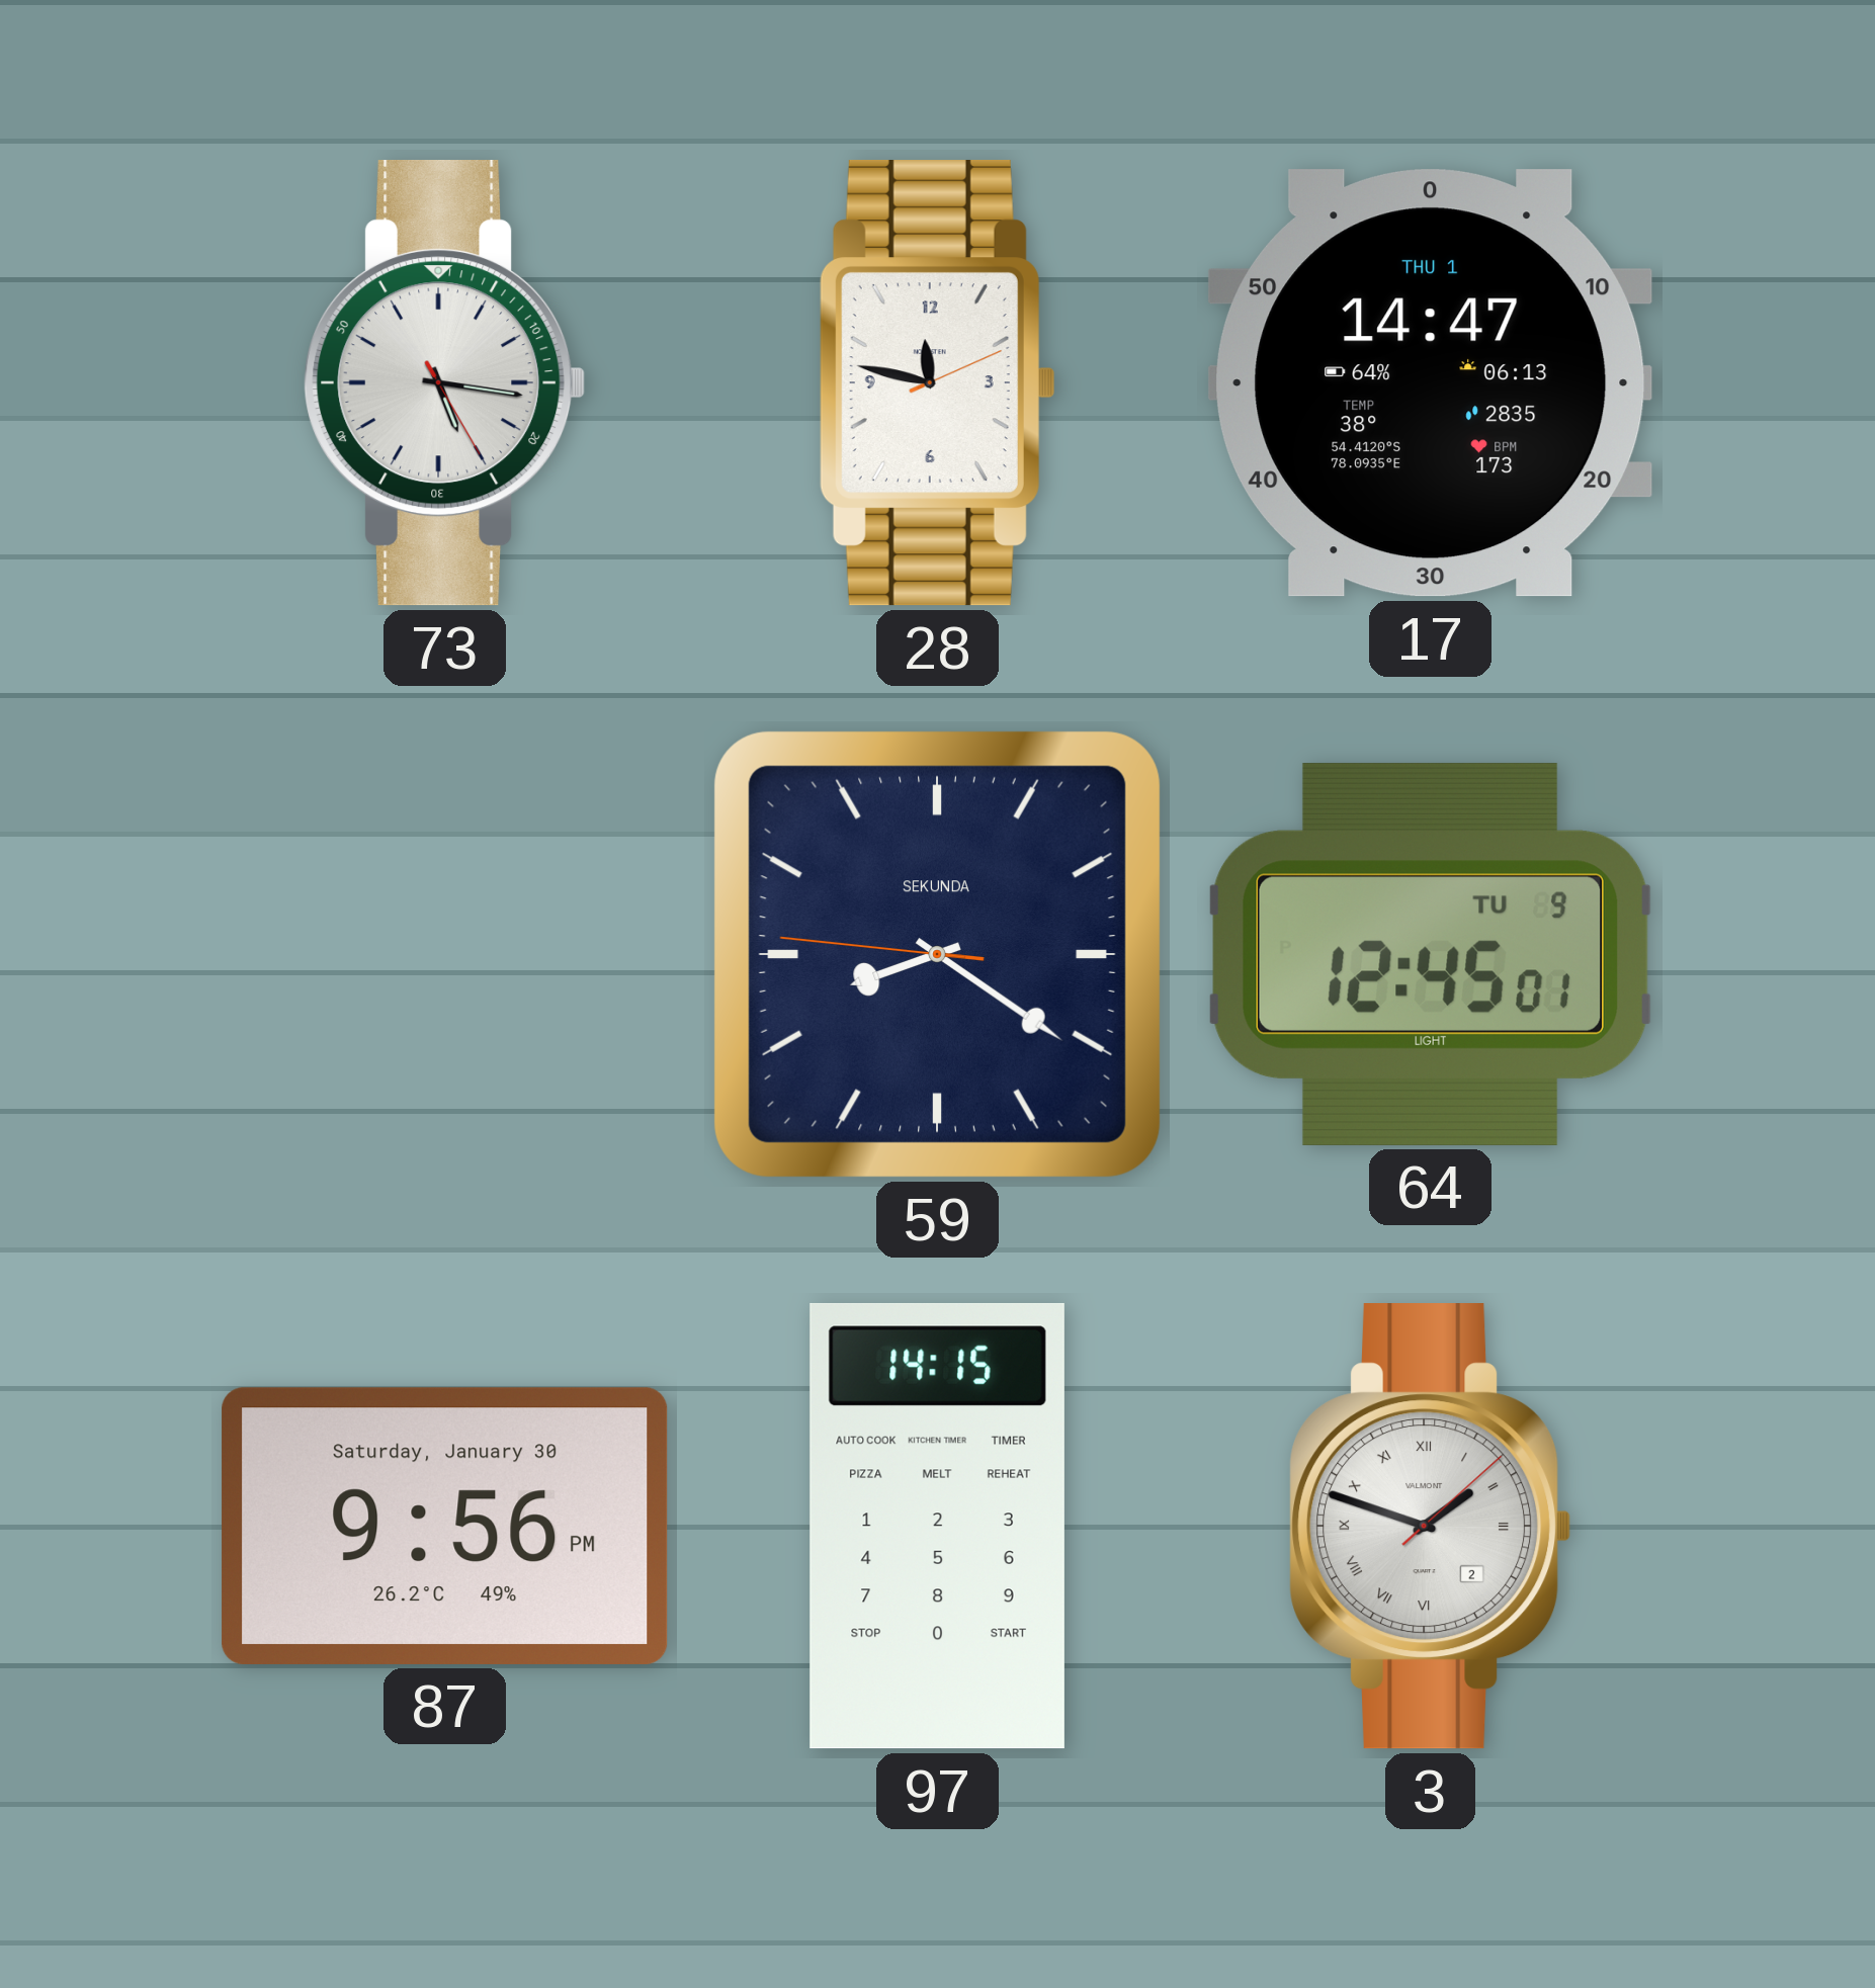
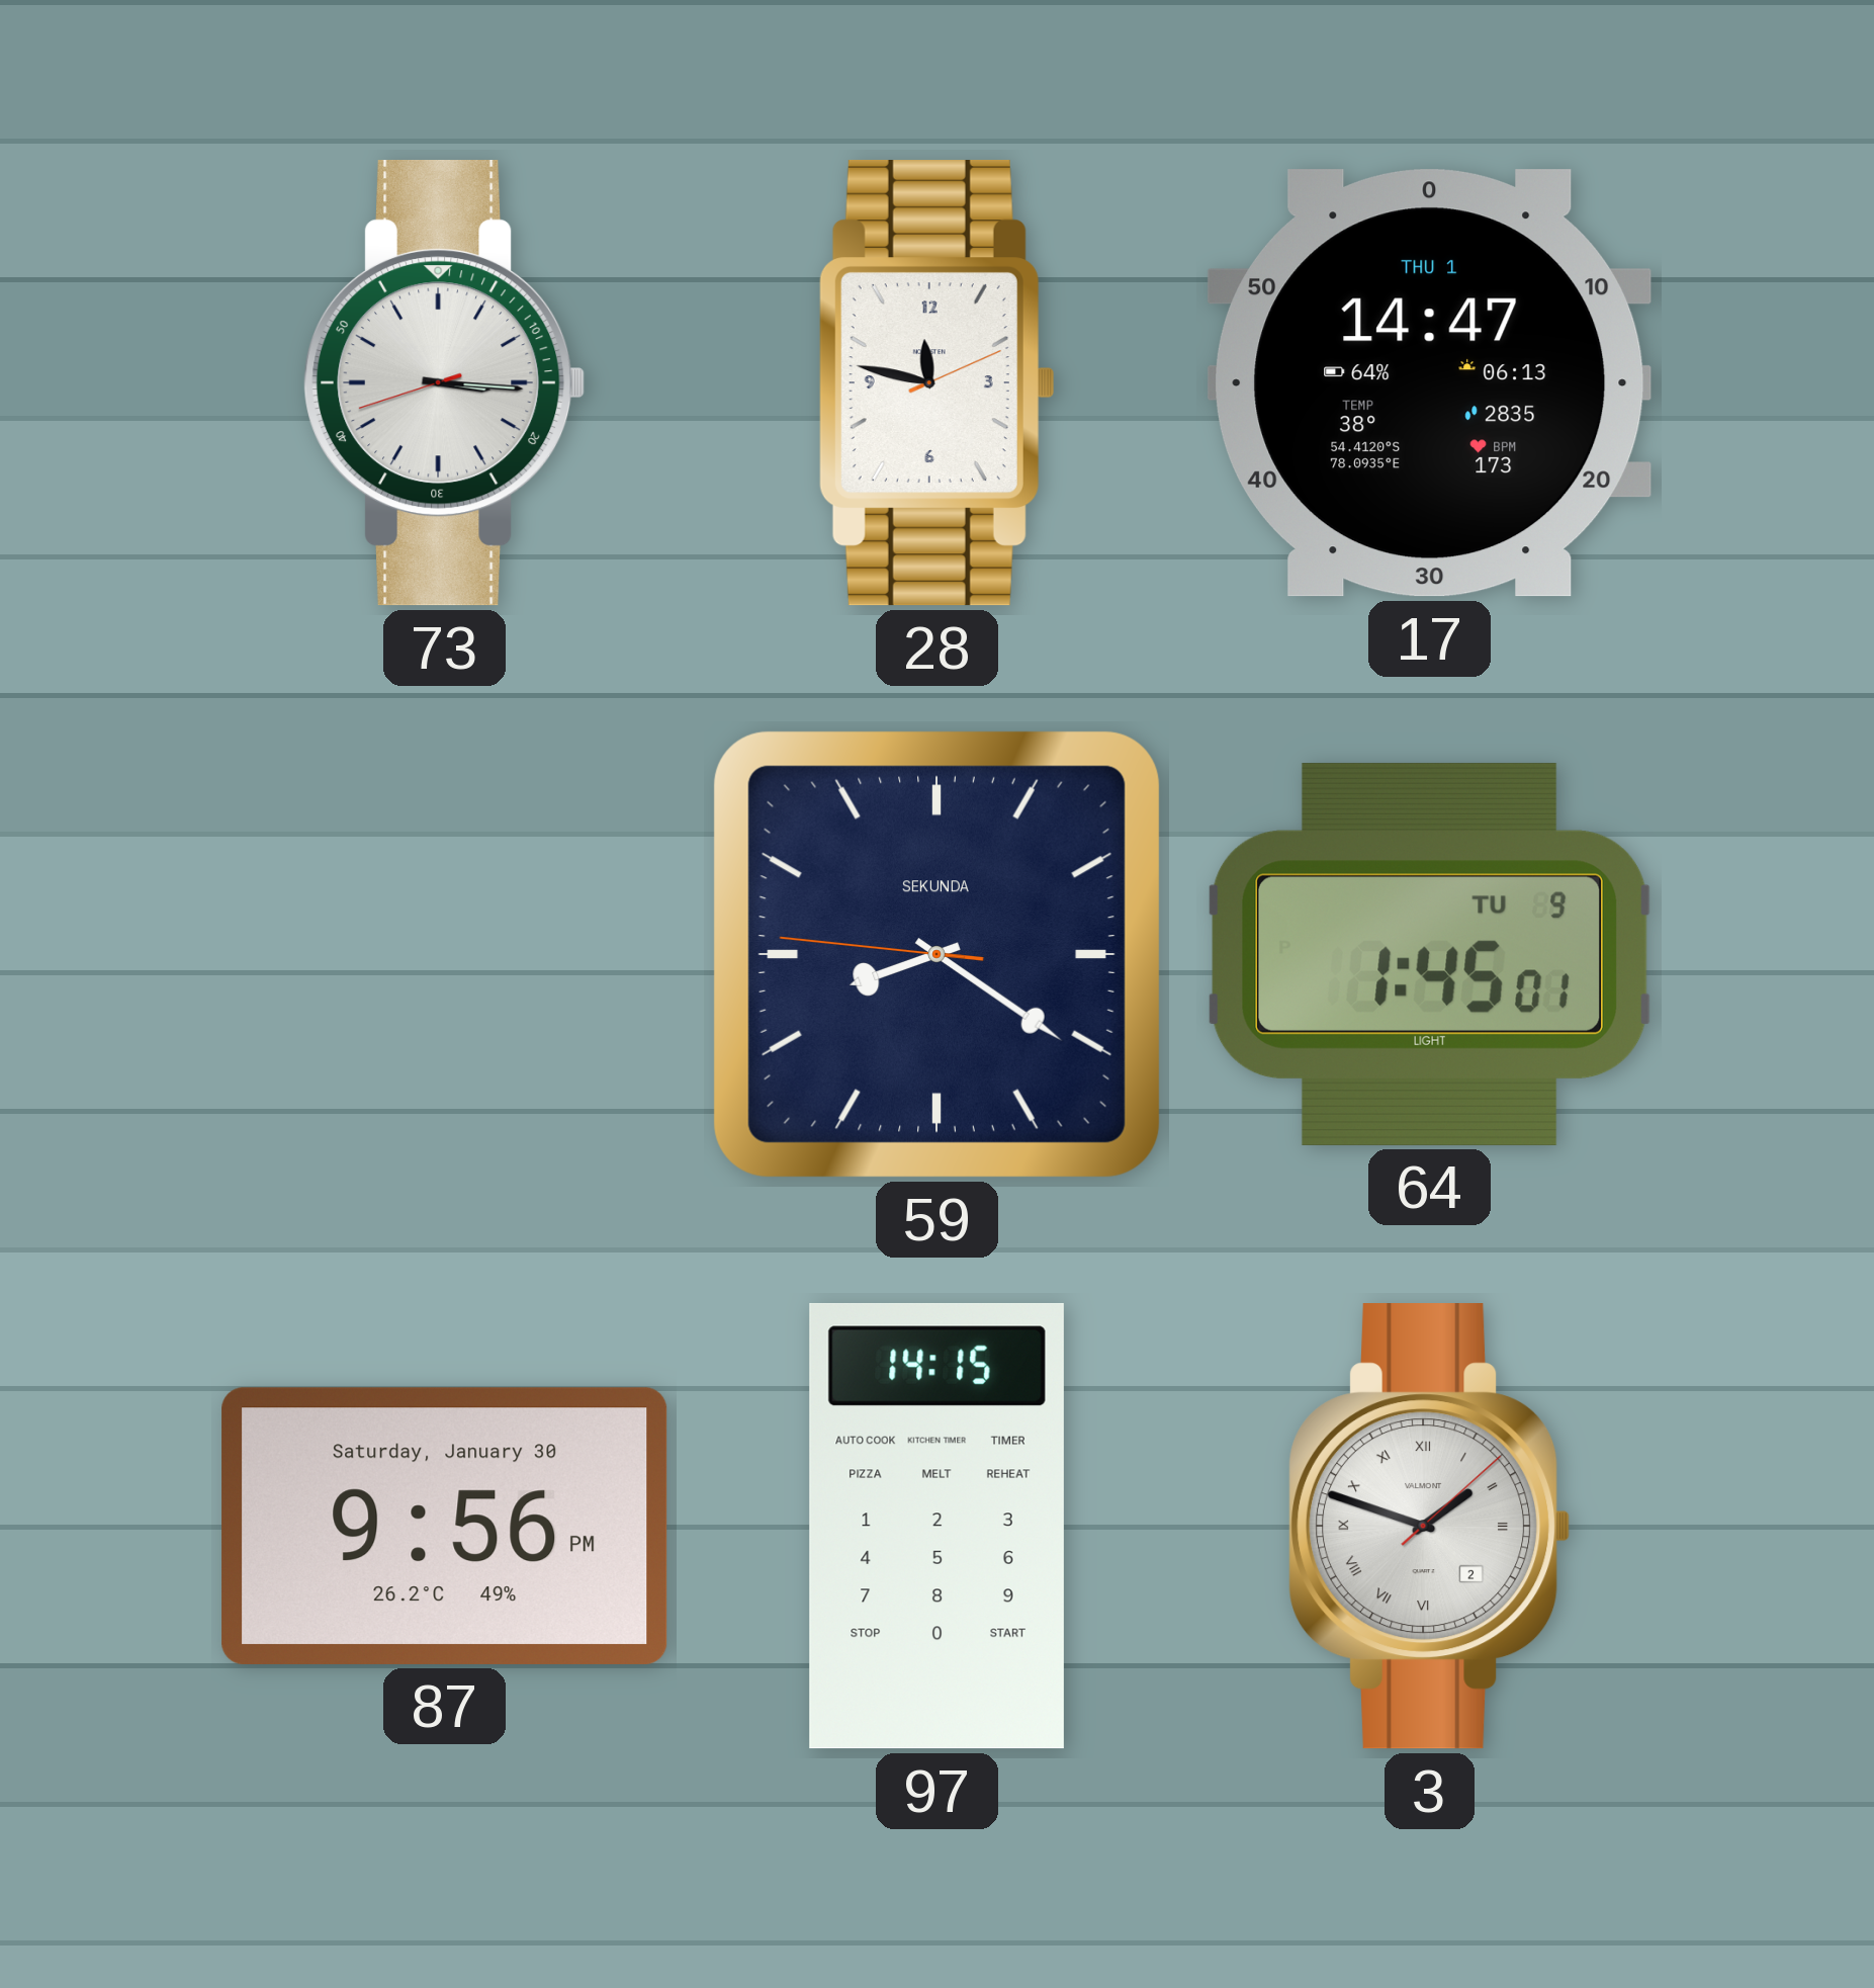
73: 5:16 -> 3:15
64: 12:45 -> 1:45
